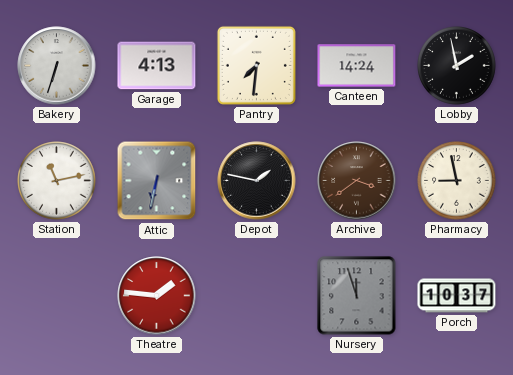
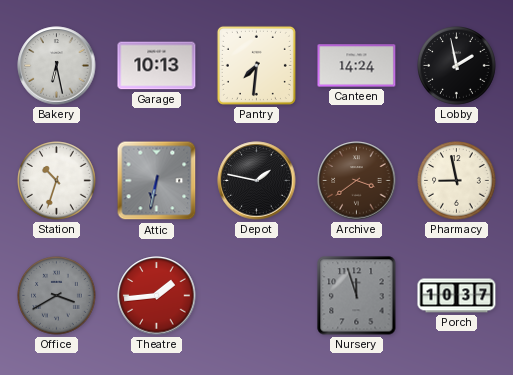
Bakery: 6:33 -> 6:28
Garage: 4:13 -> 10:13
Station: 11:13 -> 10:33
Office: none -> 3:40
Theatre: 1:46 -> 1:44
